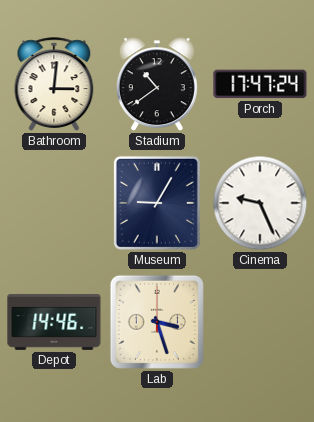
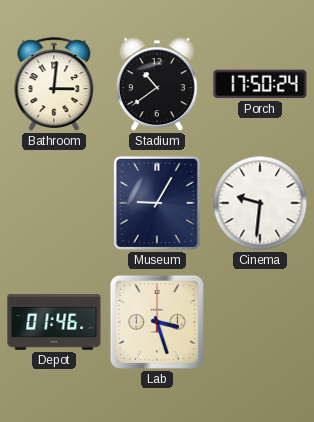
Porch: 17:47 -> 17:50
Cinema: 9:26 -> 9:31
Depot: 14:46 -> 01:46
